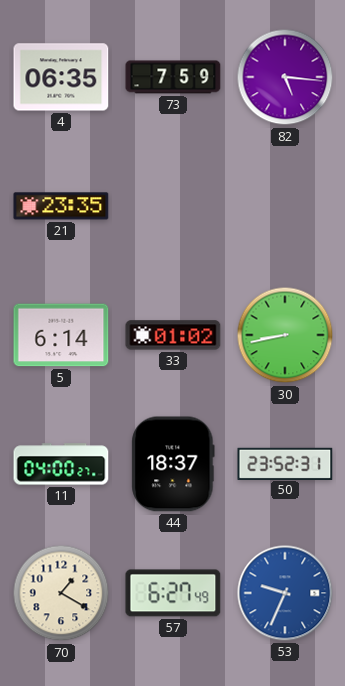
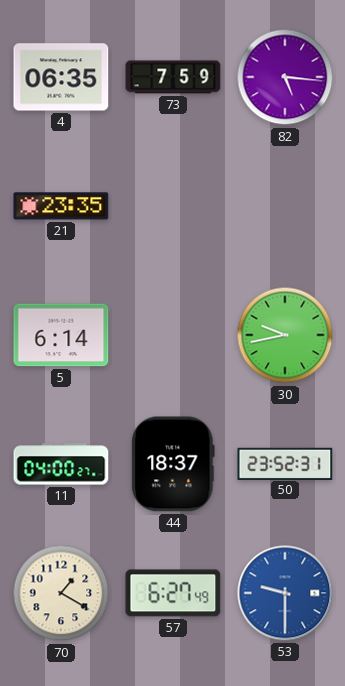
33: 01:02 -> none
30: 8:43 -> 9:43
53: 9:34 -> 9:30
